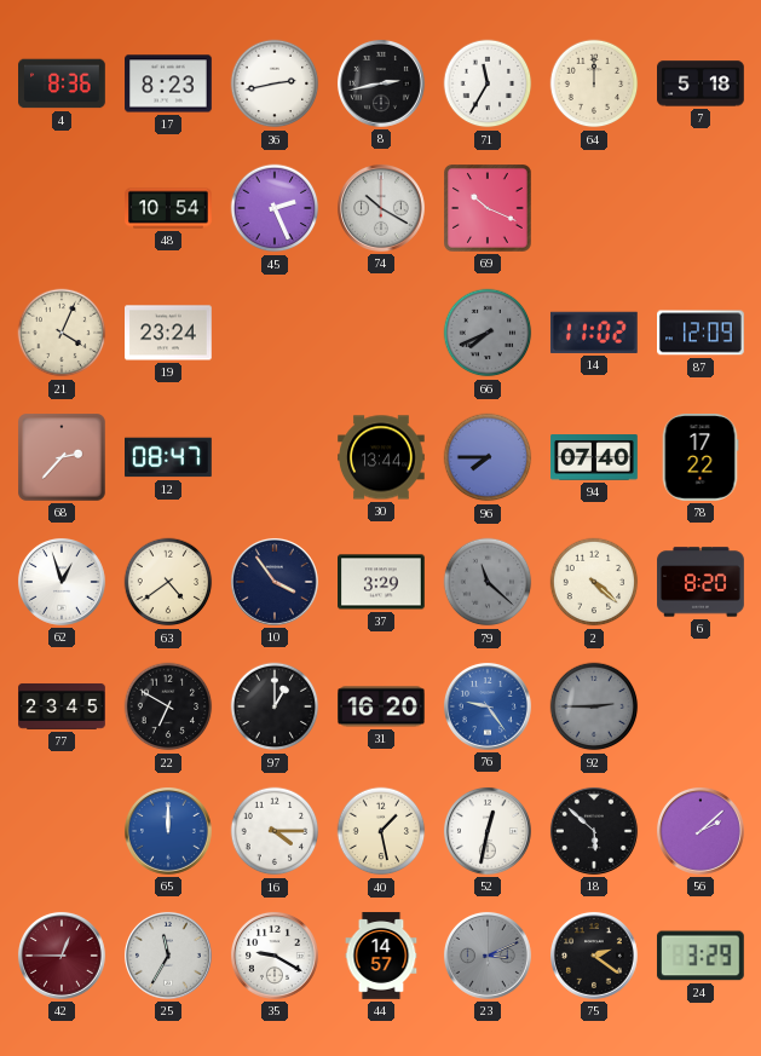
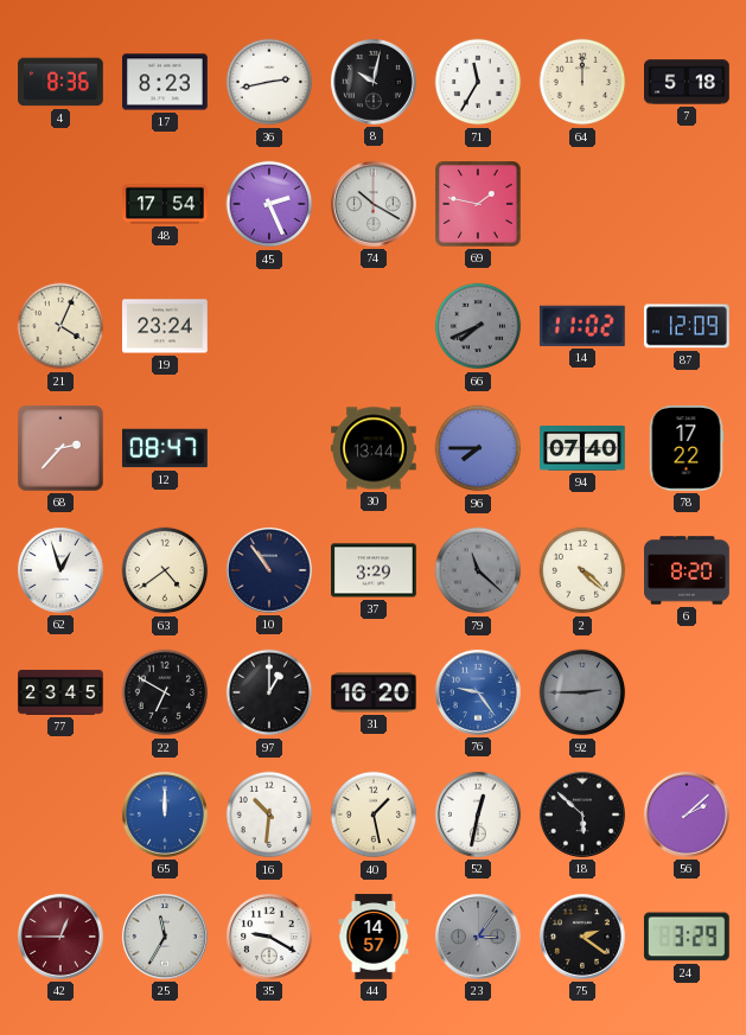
8: 2:43 -> 10:02
48: 10:54 -> 17:54
69: 10:19 -> 1:47
10: 3:54 -> 10:54
16: 4:15 -> 10:31
23: 3:11 -> 3:06
